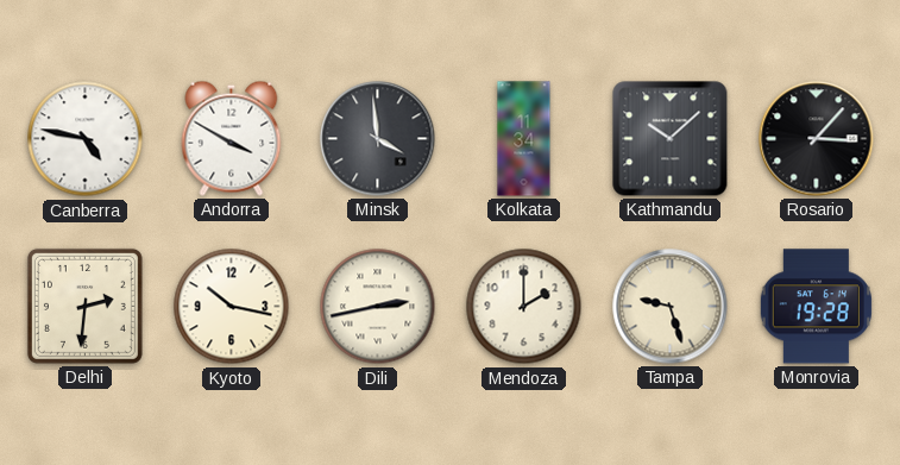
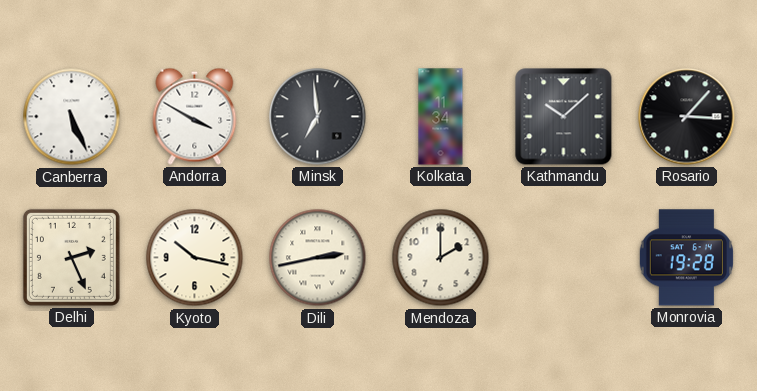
Canberra: 4:47 -> 5:26
Minsk: 3:59 -> 6:59
Delhi: 2:31 -> 2:26
Tampa: 9:27 -> none
